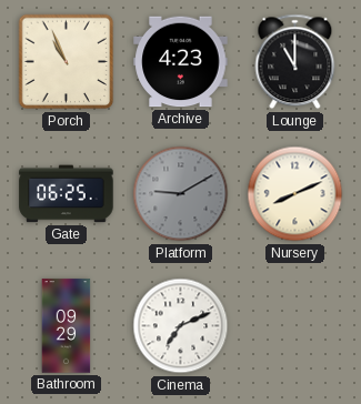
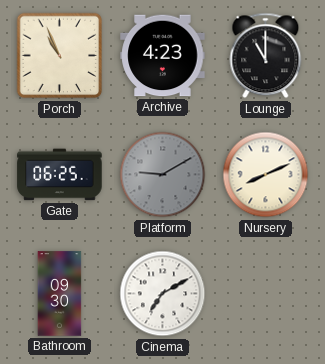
Bathroom: 09:29 -> 09:30
Cinema: 7:11 -> 7:10
